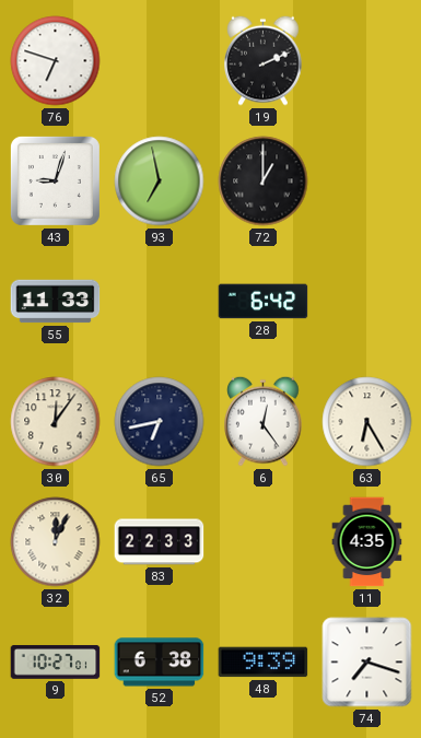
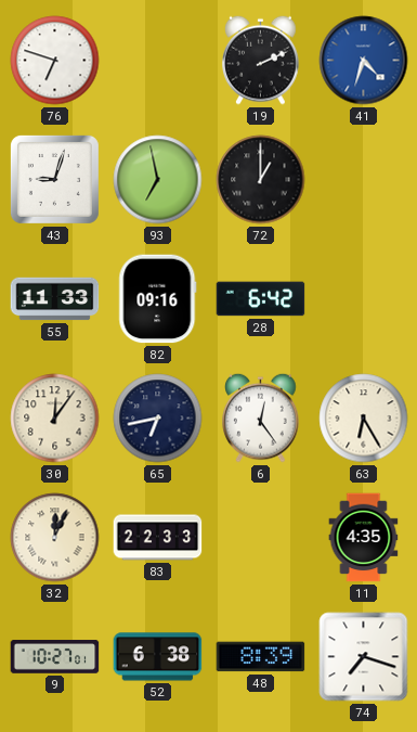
41: none -> 4:33
82: none -> 09:16
48: 9:39 -> 8:39
